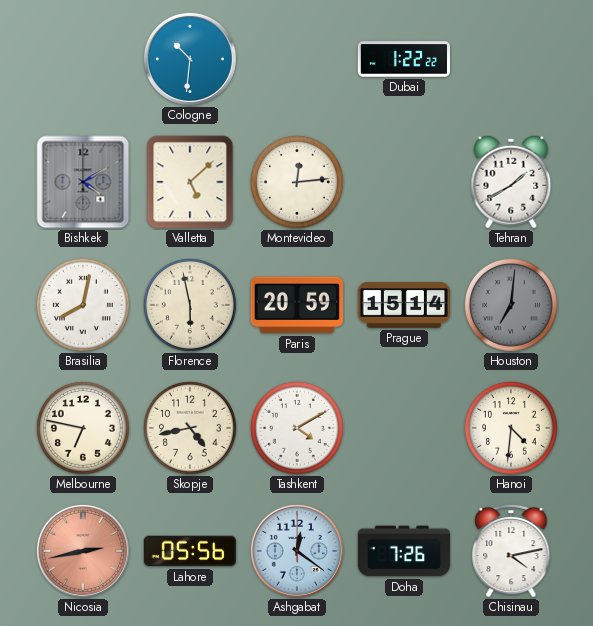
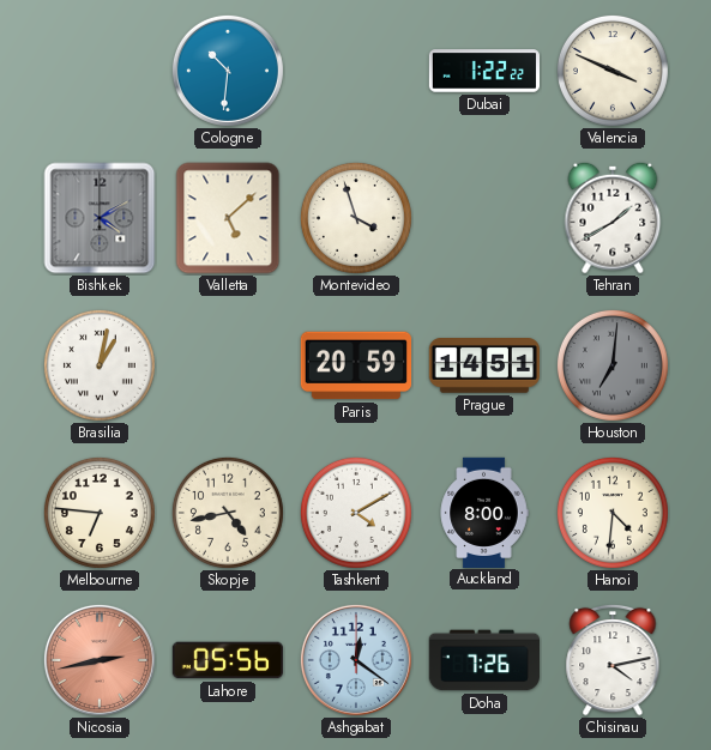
Valencia: none -> 3:49
Montevideo: 12:14 -> 3:57
Brasilia: 8:02 -> 1:02
Florence: 5:58 -> none
Prague: 15:14 -> 14:51
Melbourne: 6:47 -> 6:46
Auckland: none -> 8:00
